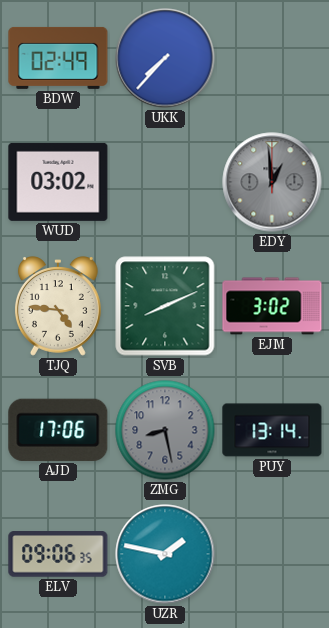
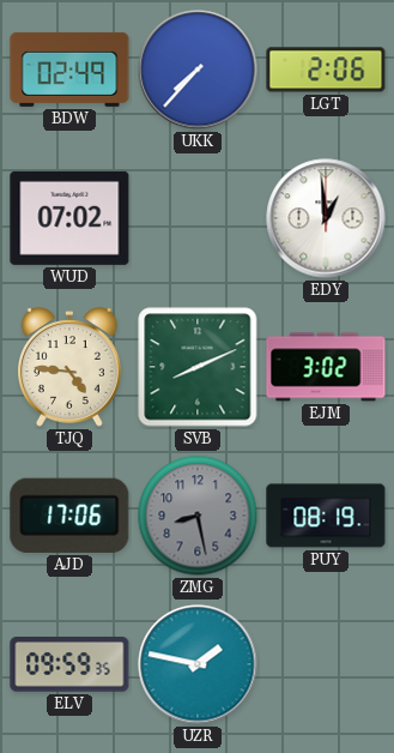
LGT: none -> 2:06
WUD: 03:02 -> 07:02
EDY dial: grey -> white
PUY: 13:14 -> 08:19
ELV: 09:06 -> 09:59
